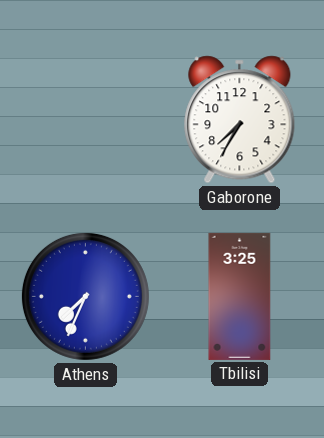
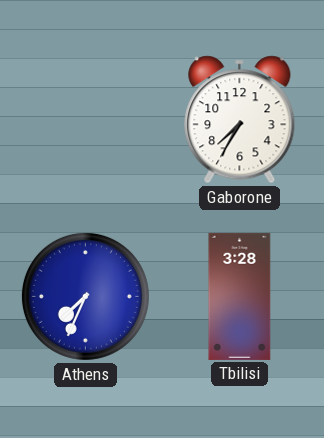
Tbilisi: 3:25 -> 3:28
